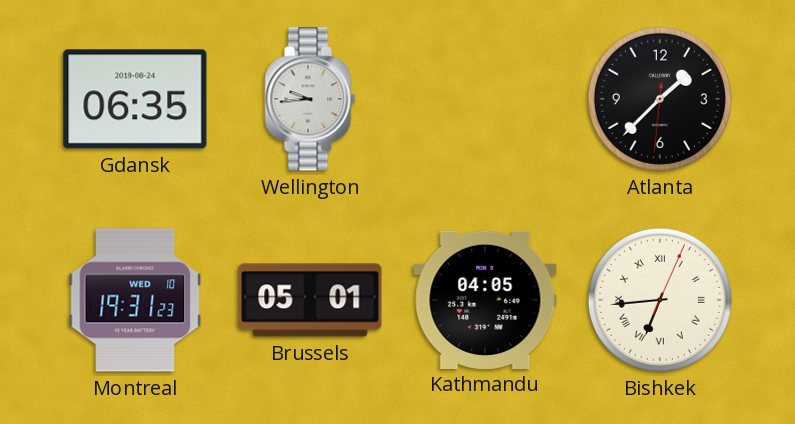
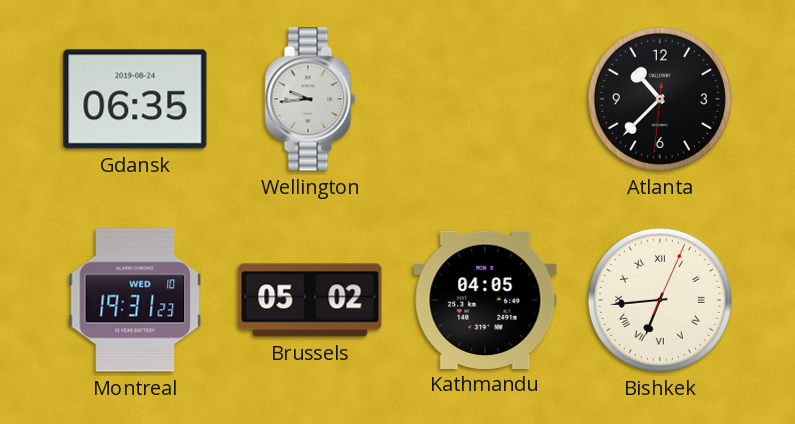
Atlanta: 1:37 -> 10:37
Brussels: 05:01 -> 05:02
